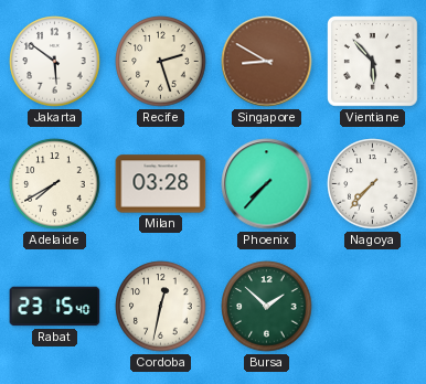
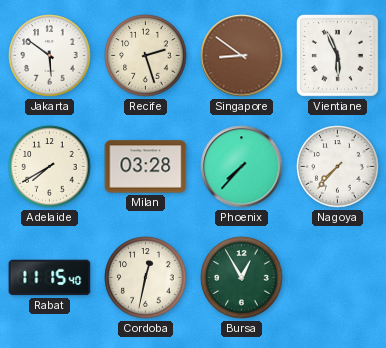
Singapore: 8:50 -> 8:51
Vientiane: 5:53 -> 5:56
Rabat: 23:15 -> 11:15
Bursa: 1:52 -> 12:55
